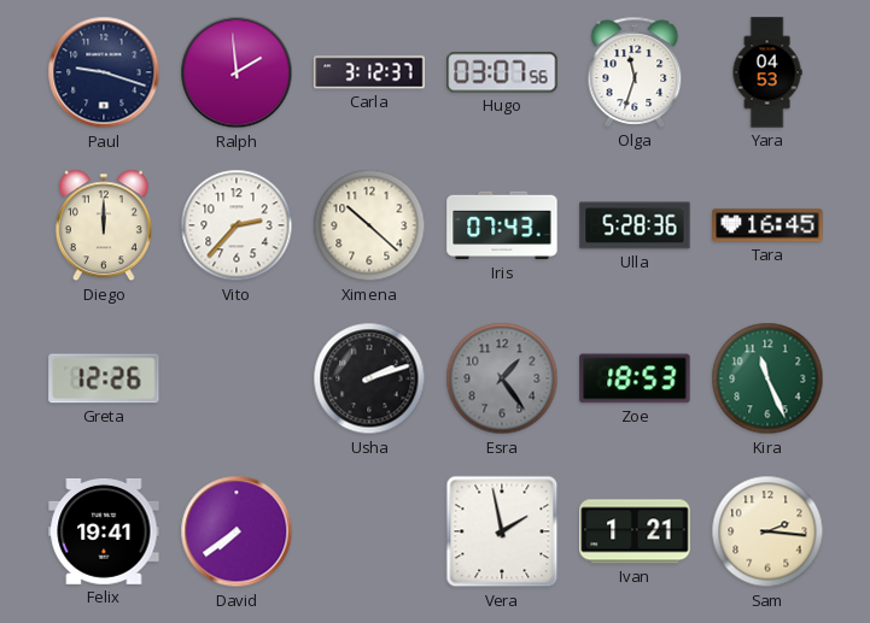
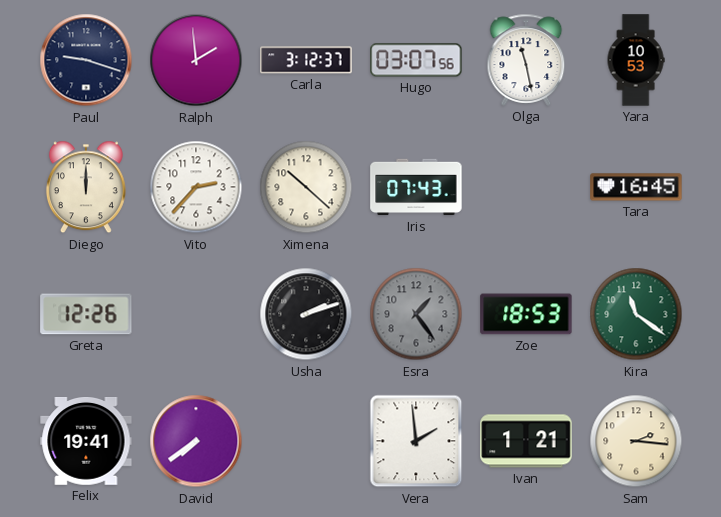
Olga: 11:33 -> 11:28
Yara: 04:53 -> 10:53
Ulla: 5:28 -> none
Kira: 11:26 -> 11:21
Vera: 1:58 -> 1:59
